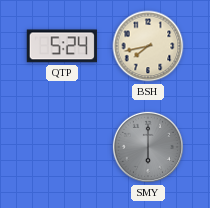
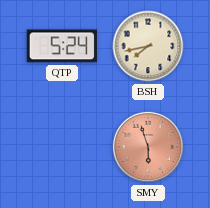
SMY: 6:00 -> 5:57
SMY dial: grey -> salmon
